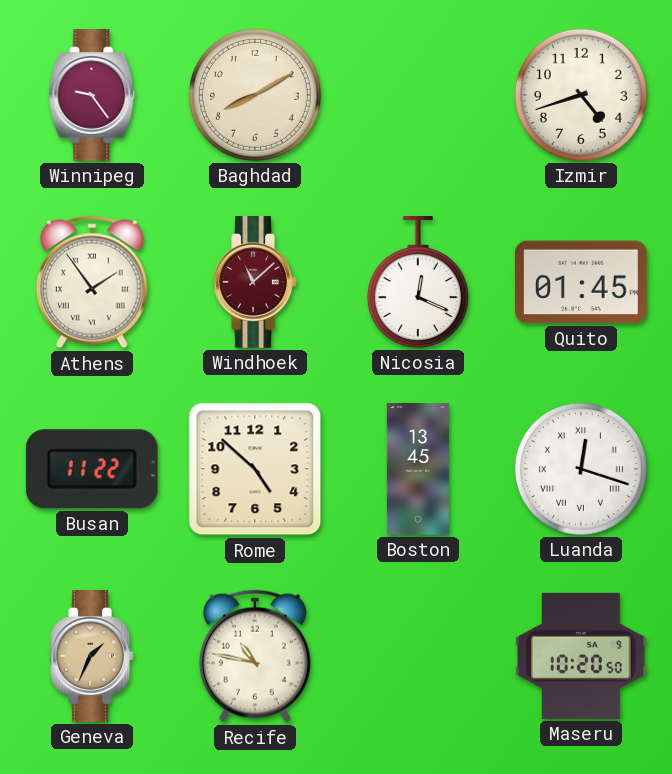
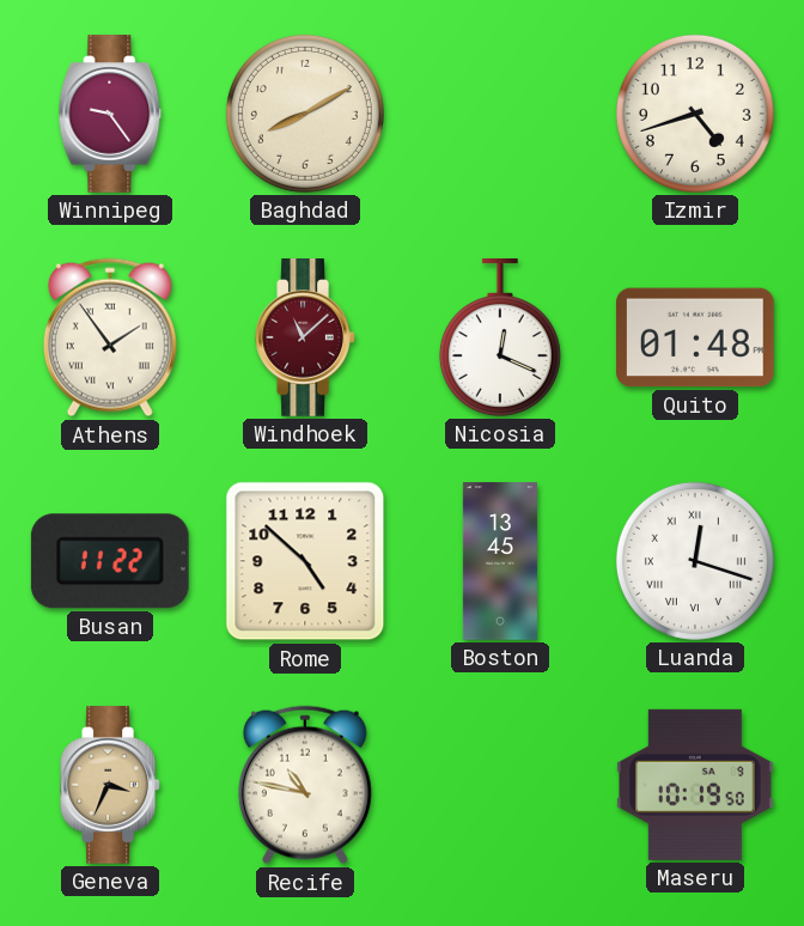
Quito: 01:45 -> 01:48
Geneva: 1:34 -> 3:34
Maseru: 10:20 -> 10:19
